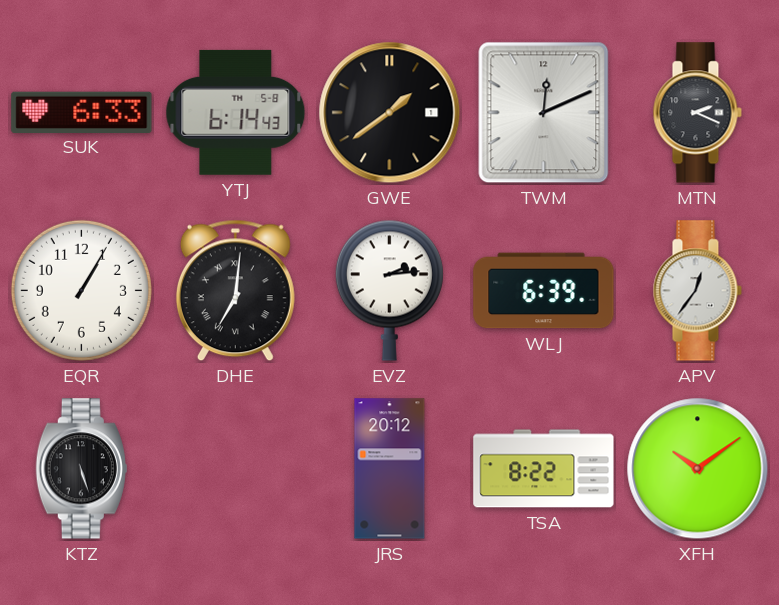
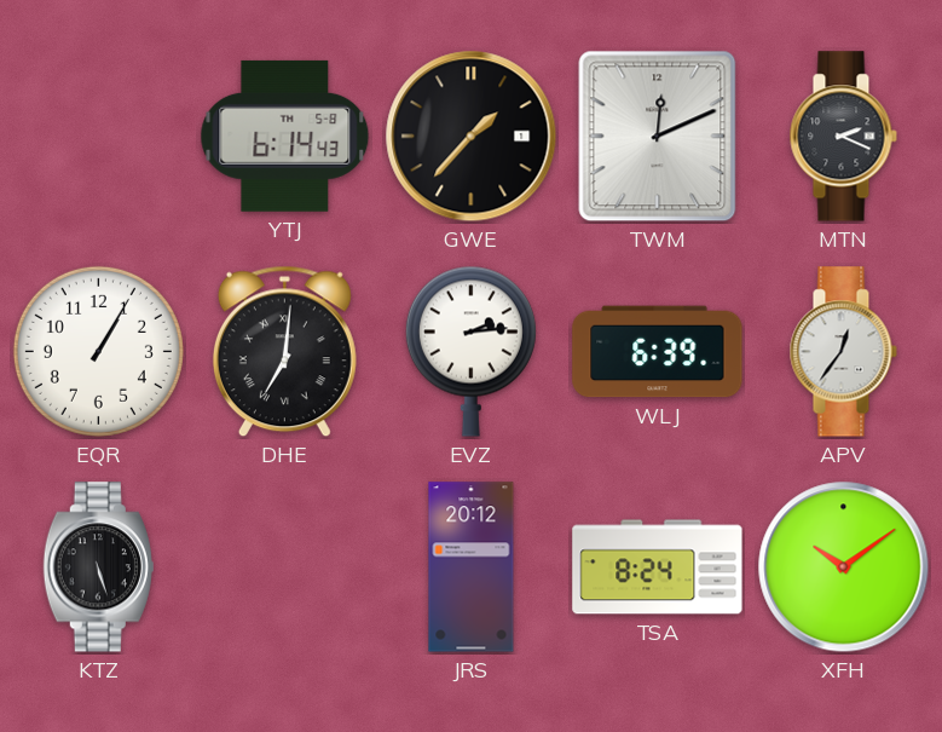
SUK: 6:33 -> none
GWE: 1:39 -> 1:37
TSA: 8:22 -> 8:24
